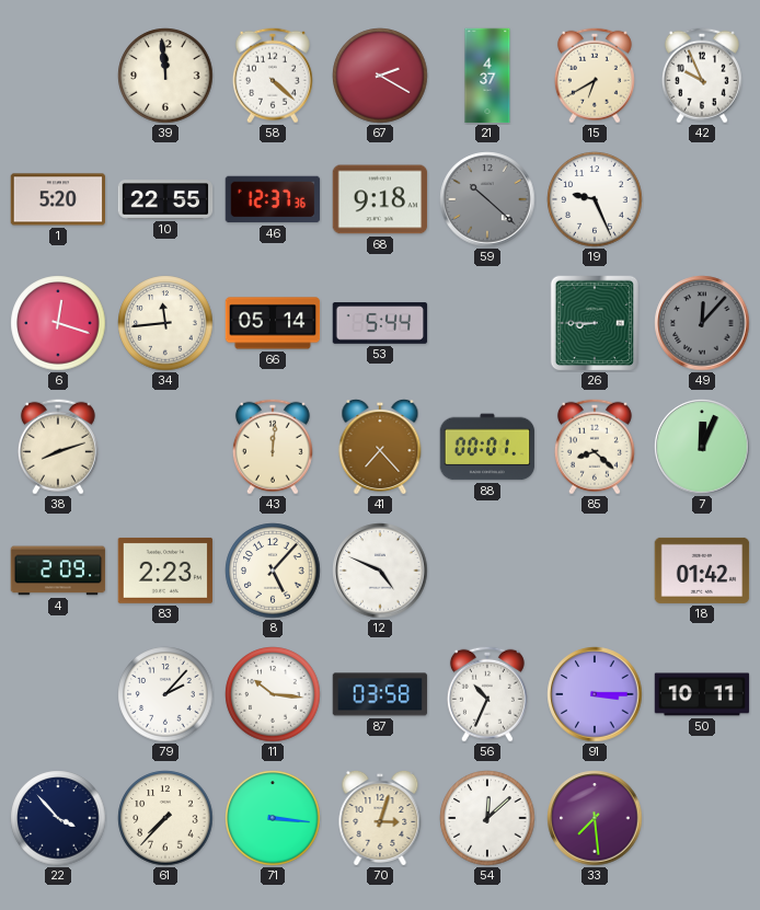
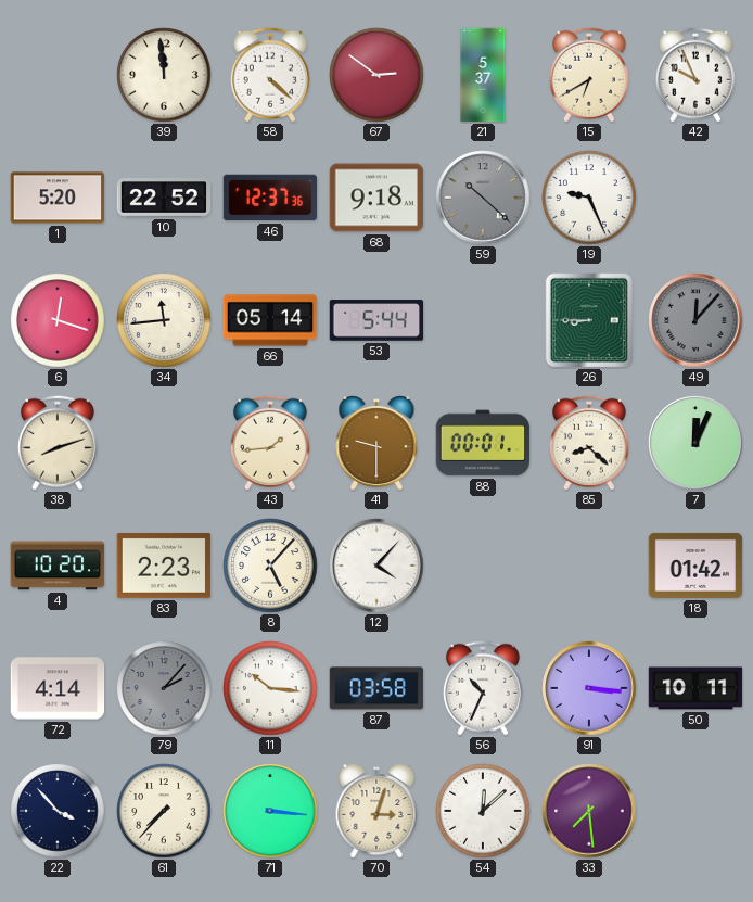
67: 2:20 -> 2:51
21: 4:37 -> 5:37
10: 22:55 -> 22:52
43: 12:01 -> 1:44
41: 7:23 -> 9:30
4: 2:09 -> 10:20
12: 4:49 -> 4:07
72: none -> 4:14
79 dial: white -> grey
91: 3:15 -> 3:16
